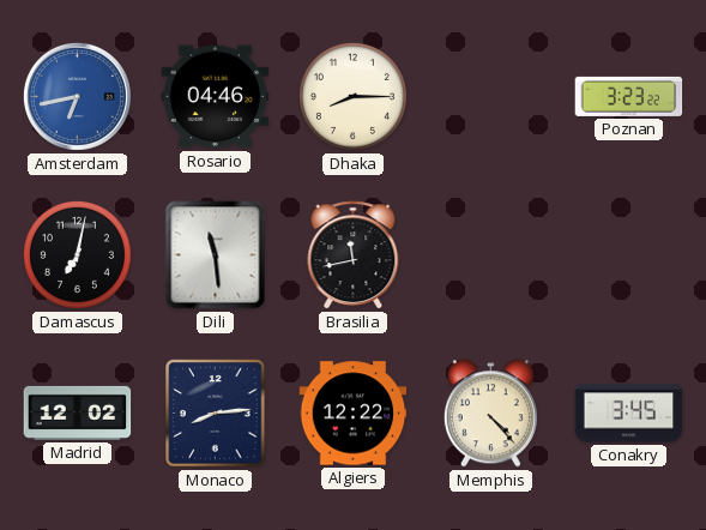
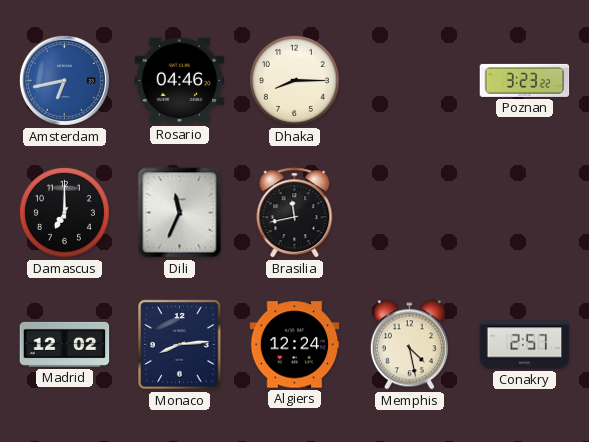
Damascus: 7:02 -> 7:00
Dili: 11:29 -> 11:34
Algiers: 12:22 -> 12:24
Memphis: 4:23 -> 4:28
Conakry: 3:45 -> 2:57
